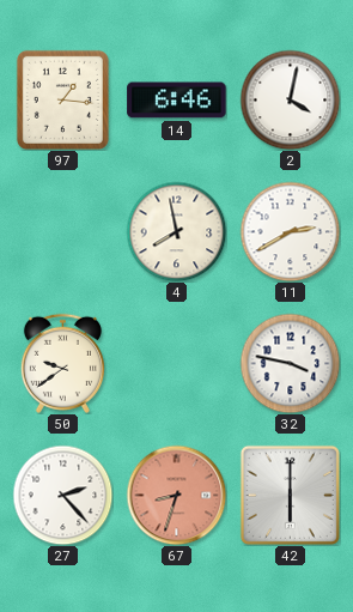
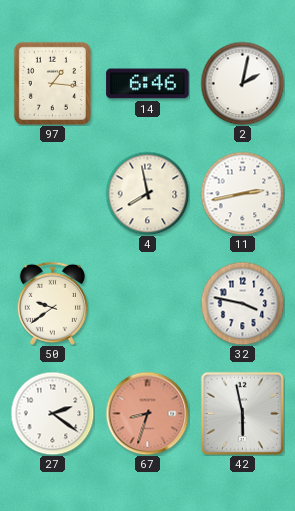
2: 4:02 -> 2:02
11: 2:40 -> 2:43
27: 2:23 -> 2:21
42: 6:00 -> 5:58
